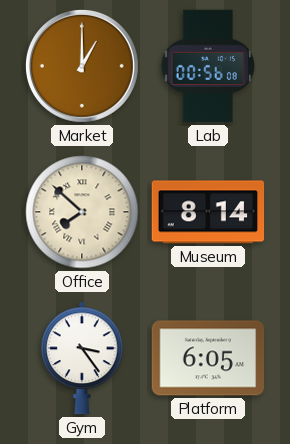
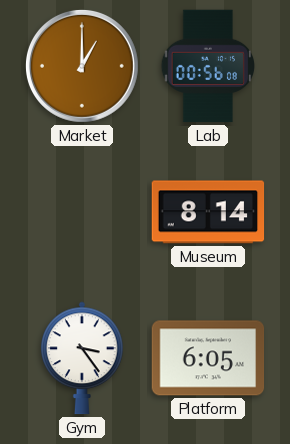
Office: 7:52 -> none
